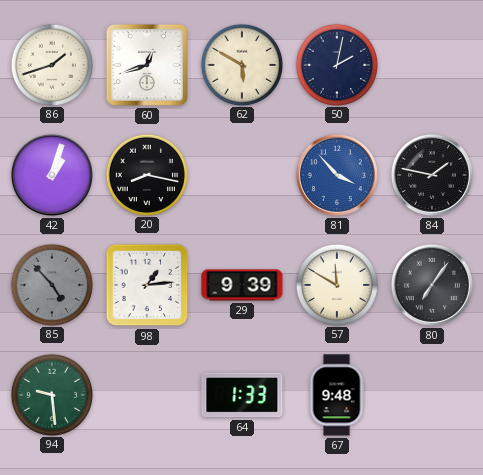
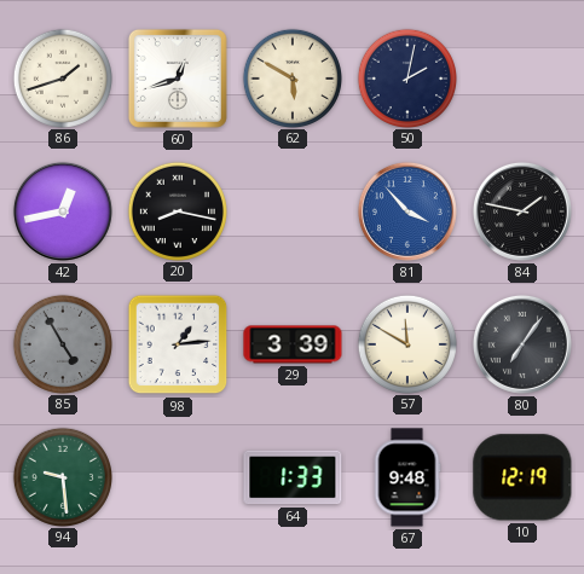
42: 1:03 -> 12:43
85: 4:53 -> 4:55
29: 9:39 -> 3:39
10: none -> 12:19
